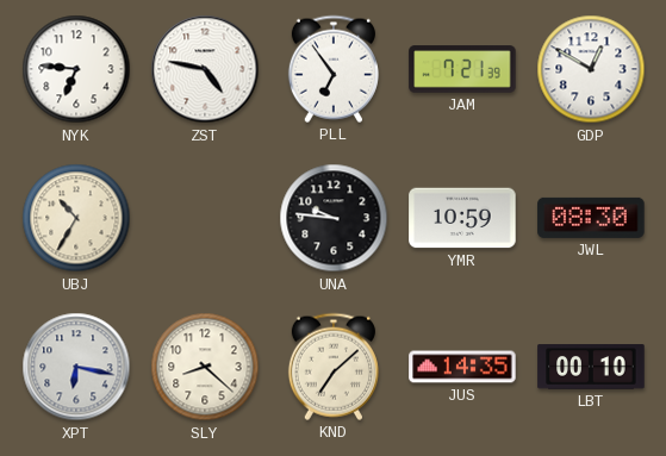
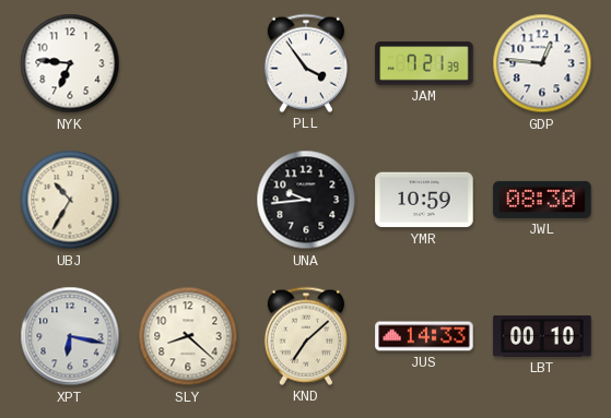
ZST: 4:47 -> none
PLL: 6:54 -> 3:54
GDP: 12:50 -> 12:46
UNA: 9:46 -> 9:44
JUS: 14:35 -> 14:33
